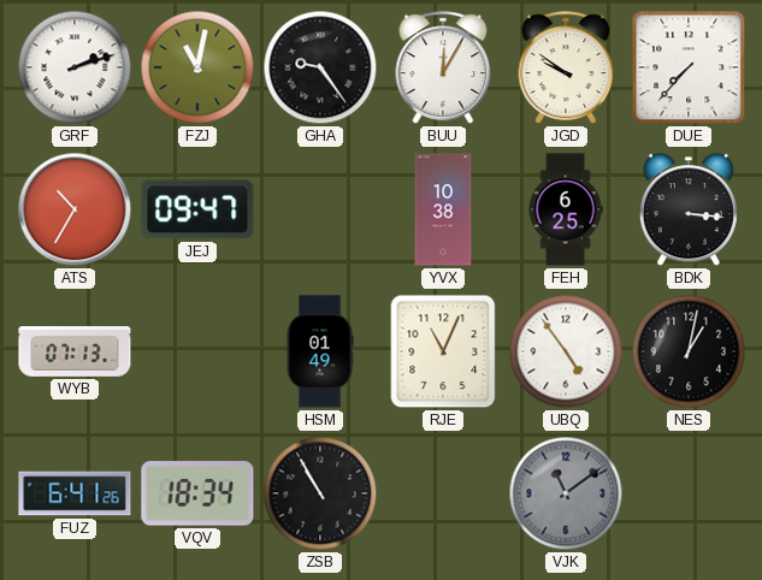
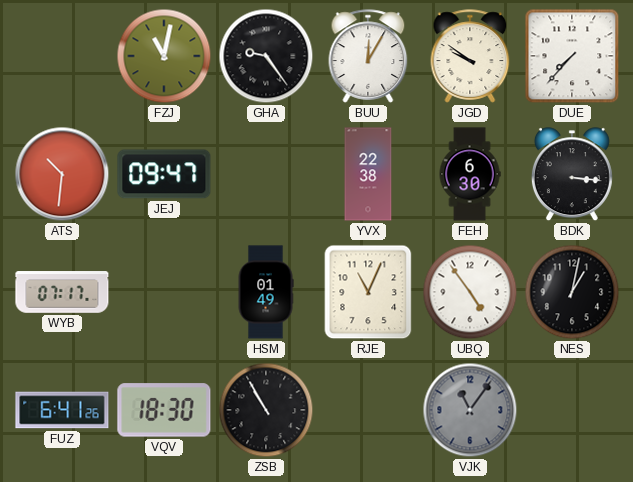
GRF: 2:12 -> none
ATS: 10:35 -> 10:31
YVX: 10:38 -> 22:38
FEH: 6:25 -> 6:30
WYB: 07:13 -> 07:17
VQV: 18:34 -> 18:30
VJK: 11:09 -> 11:06
